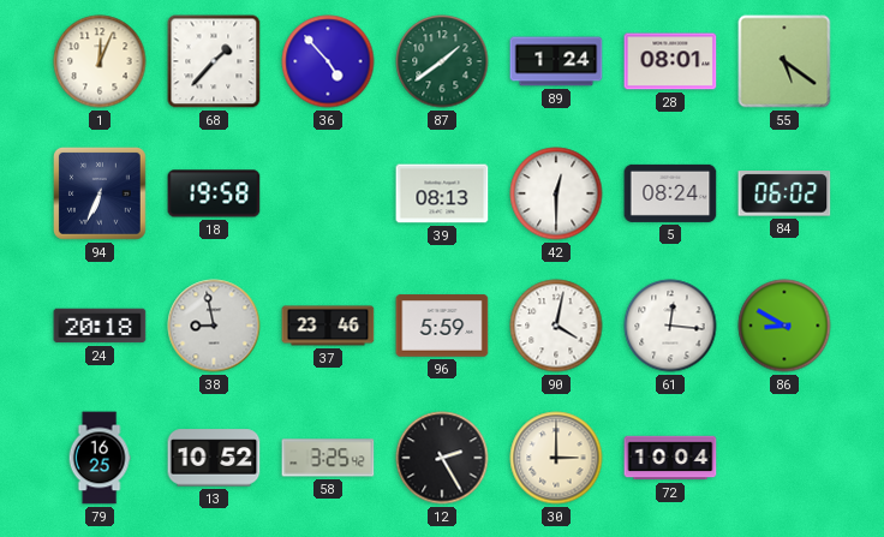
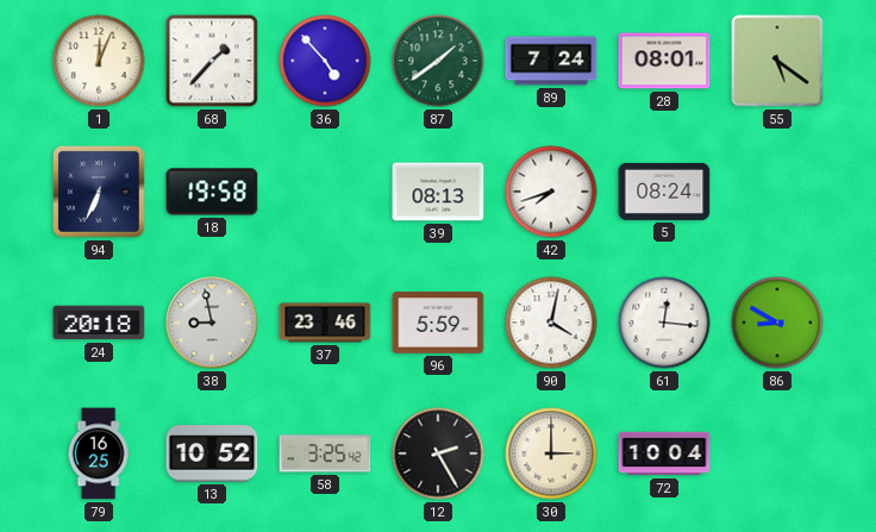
89: 1:24 -> 7:24
42: 12:30 -> 7:42
84: 06:02 -> none
